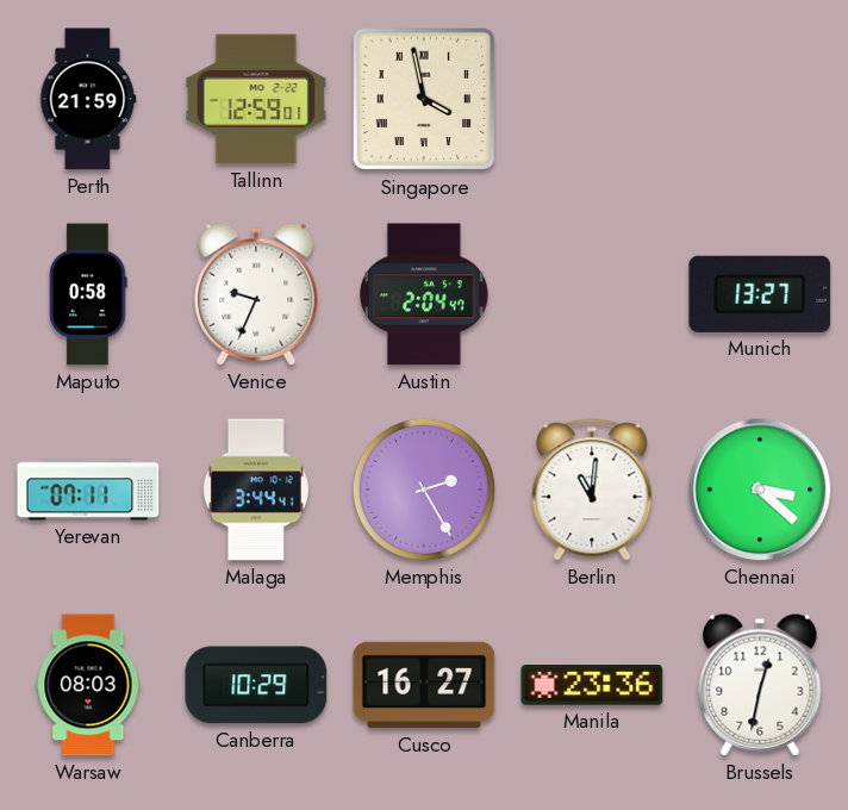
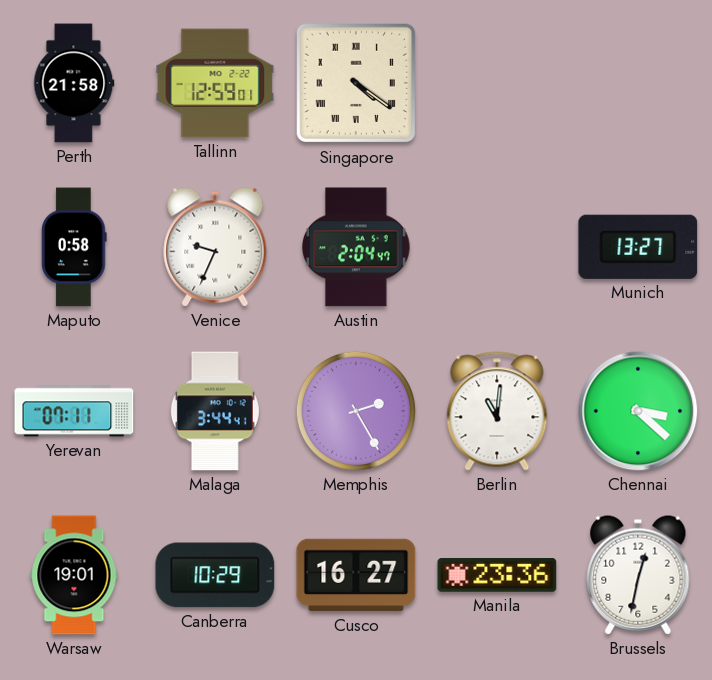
Perth: 21:59 -> 21:58
Singapore: 3:58 -> 4:21
Warsaw: 08:03 -> 19:01
